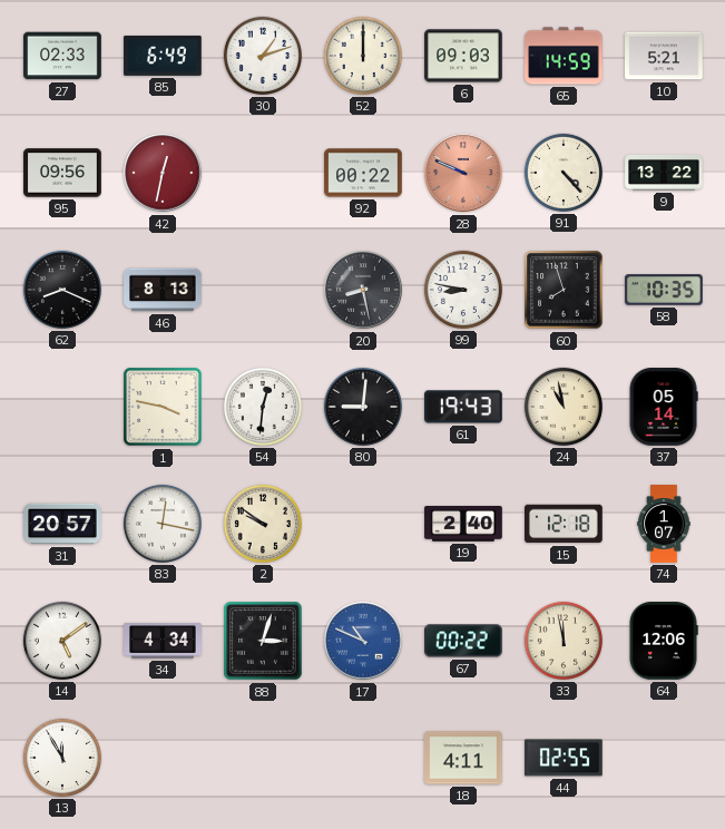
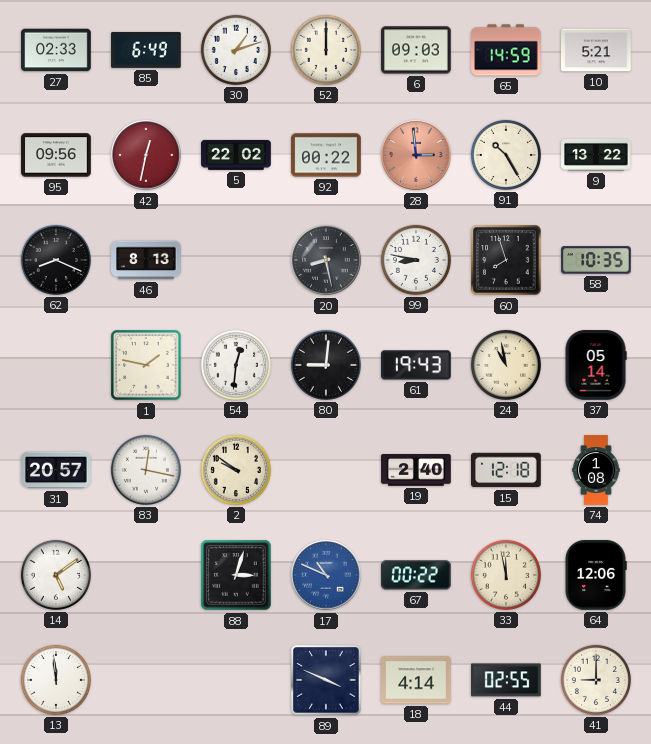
5: none -> 22:02
28: 9:49 -> 2:59
91: 4:23 -> 10:25
1: 3:47 -> 1:47
74: 1:07 -> 1:08
34: 4:34 -> none
13: 11:55 -> 11:59
89: none -> 3:49
18: 4:11 -> 4:14
41: none -> 9:00
